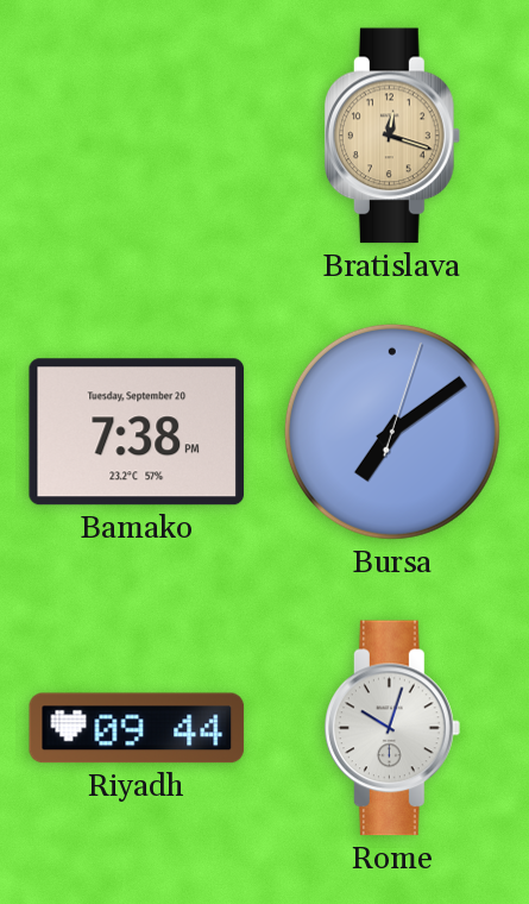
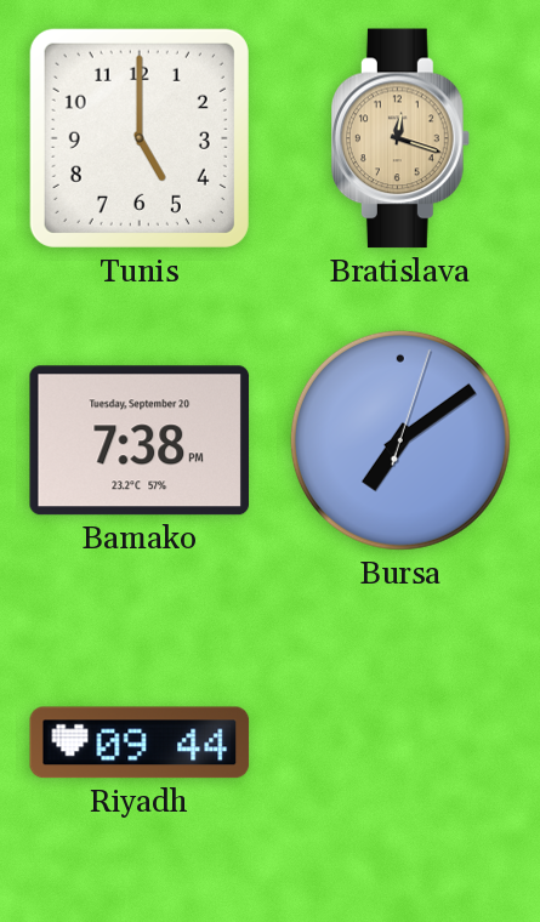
Tunis: none -> 5:00
Rome: 10:03 -> none
